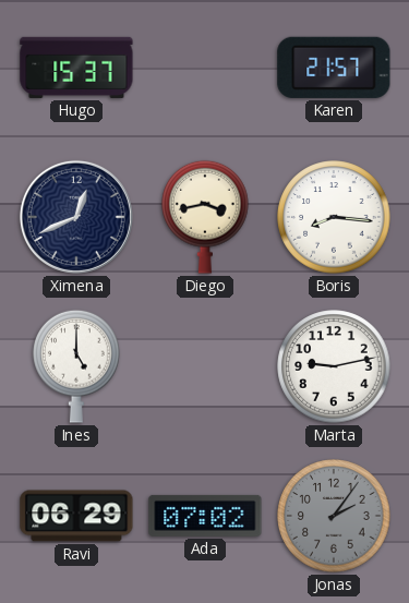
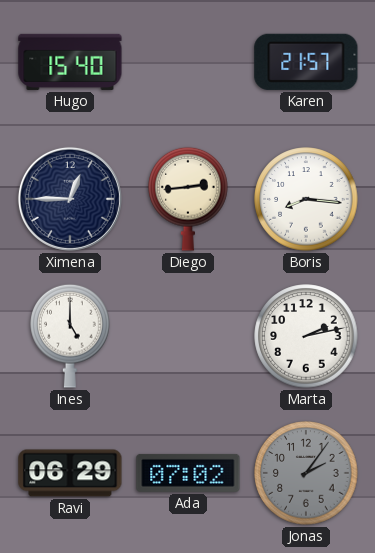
Hugo: 15:37 -> 15:40
Ximena: 12:41 -> 12:45
Diego: 3:43 -> 2:44
Marta: 9:13 -> 2:13
